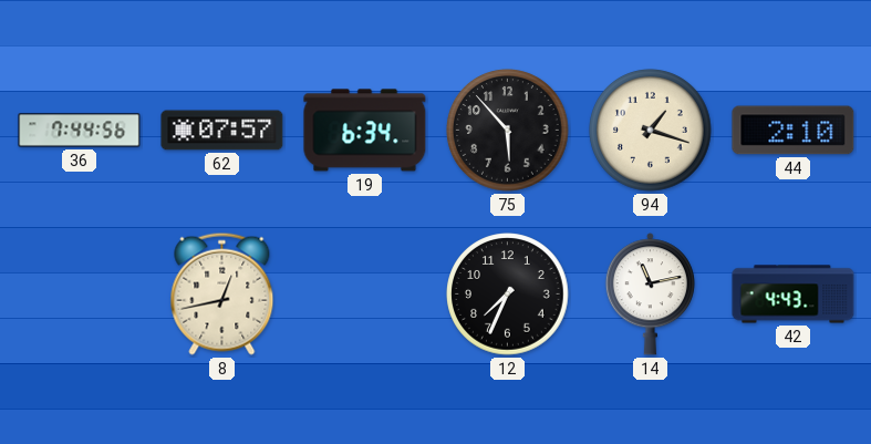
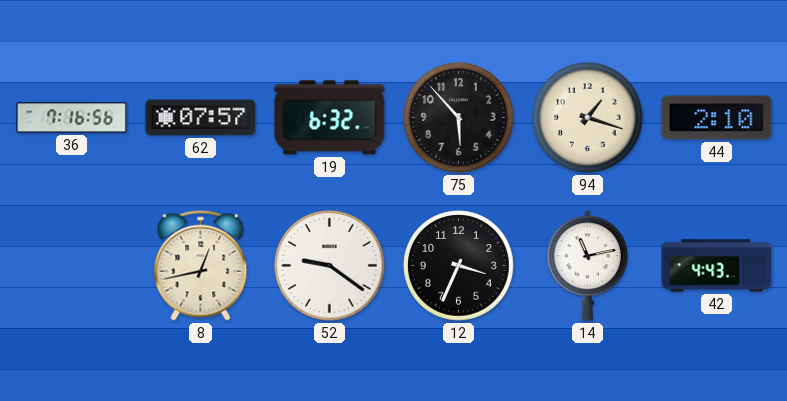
36: 7:44 -> 7:16
19: 6:34 -> 6:32
52: none -> 9:21
12: 7:34 -> 3:34
